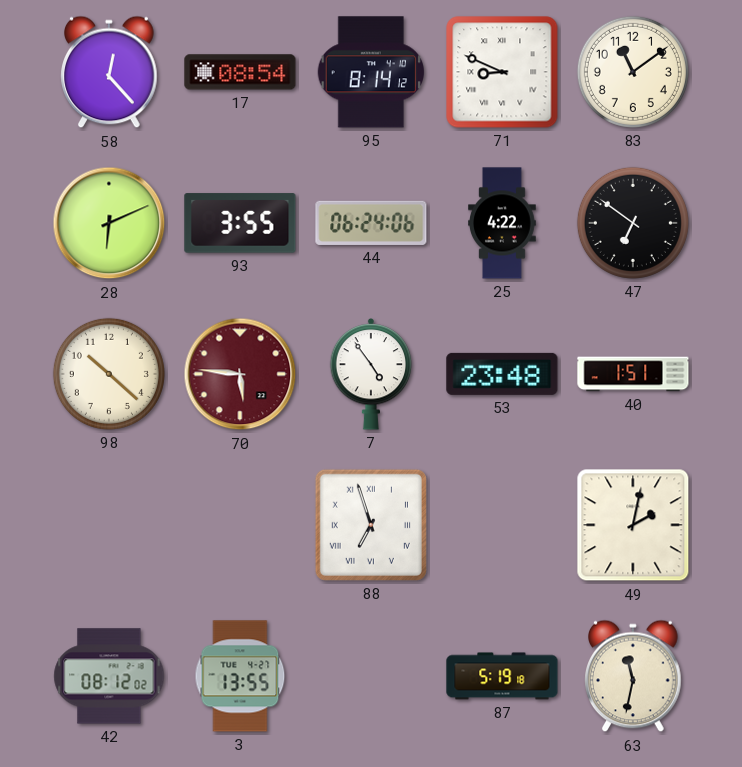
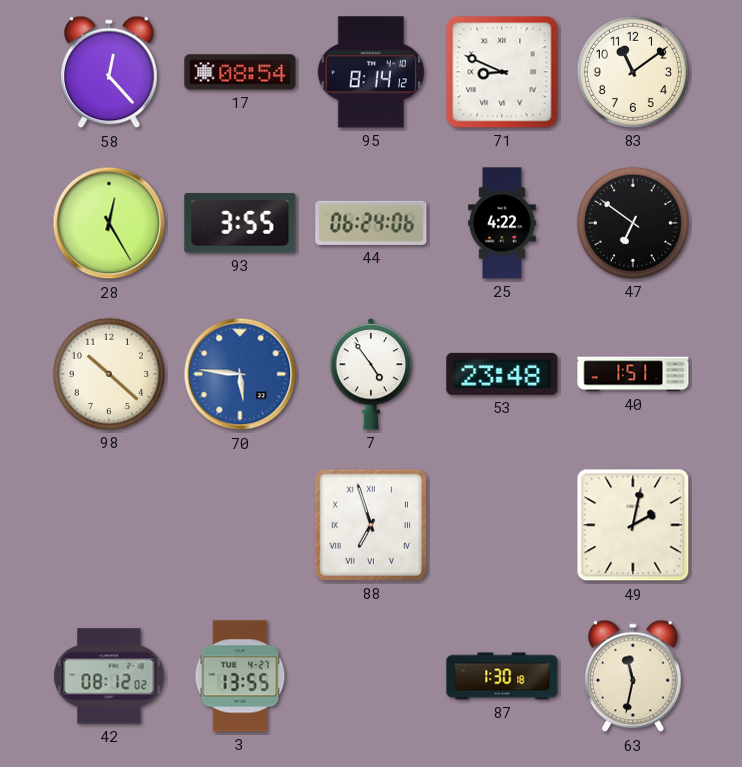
28: 6:11 -> 12:25
70 dial: burgundy -> blue
87: 5:19 -> 1:30
